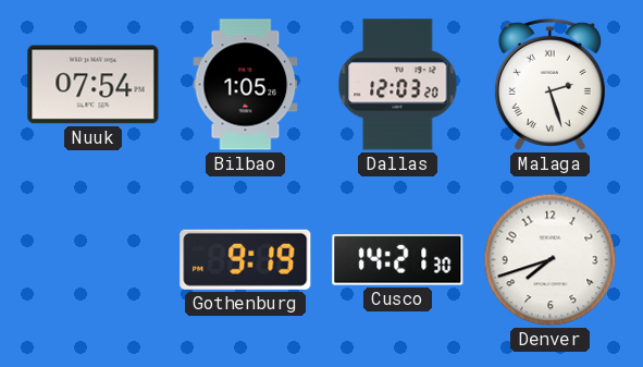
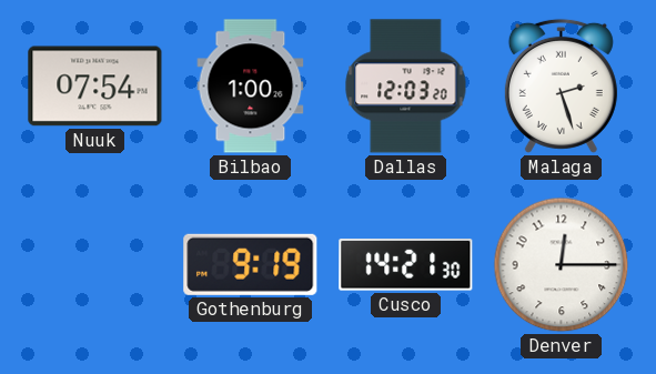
Bilbao: 1:05 -> 1:00
Denver: 7:42 -> 12:15
